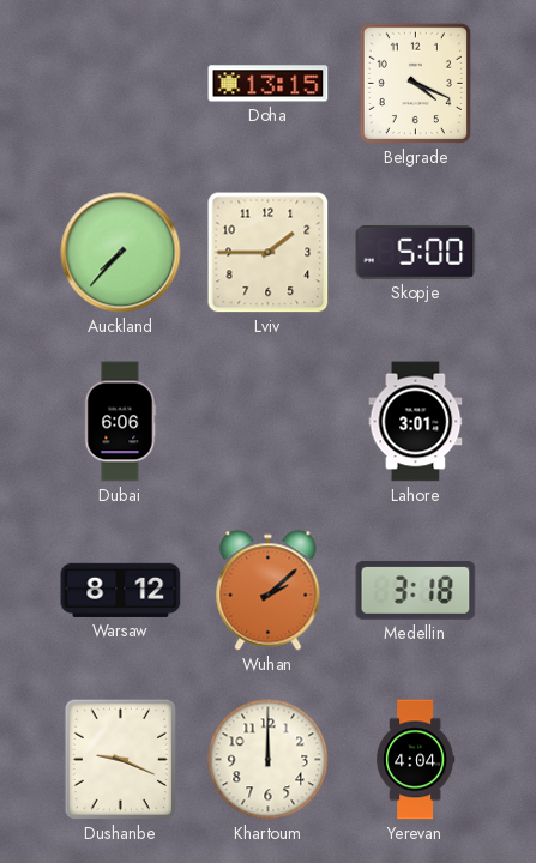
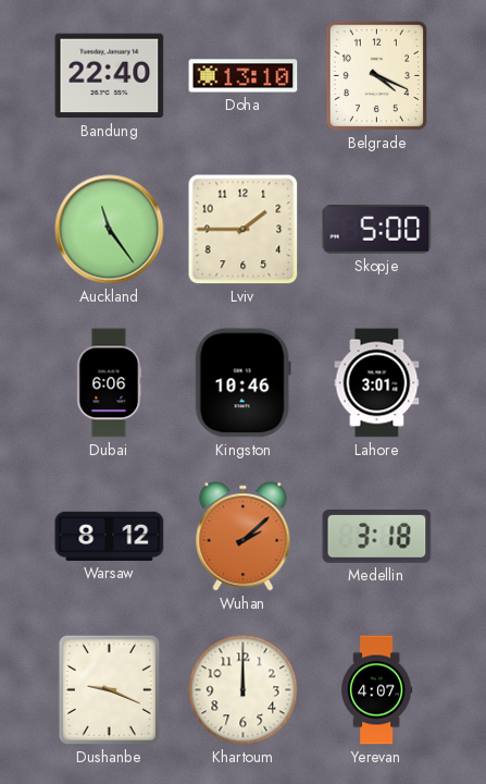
Bandung: none -> 22:40
Doha: 13:15 -> 13:10
Auckland: 7:37 -> 11:24
Kingston: none -> 10:46
Yerevan: 4:04 -> 4:07
